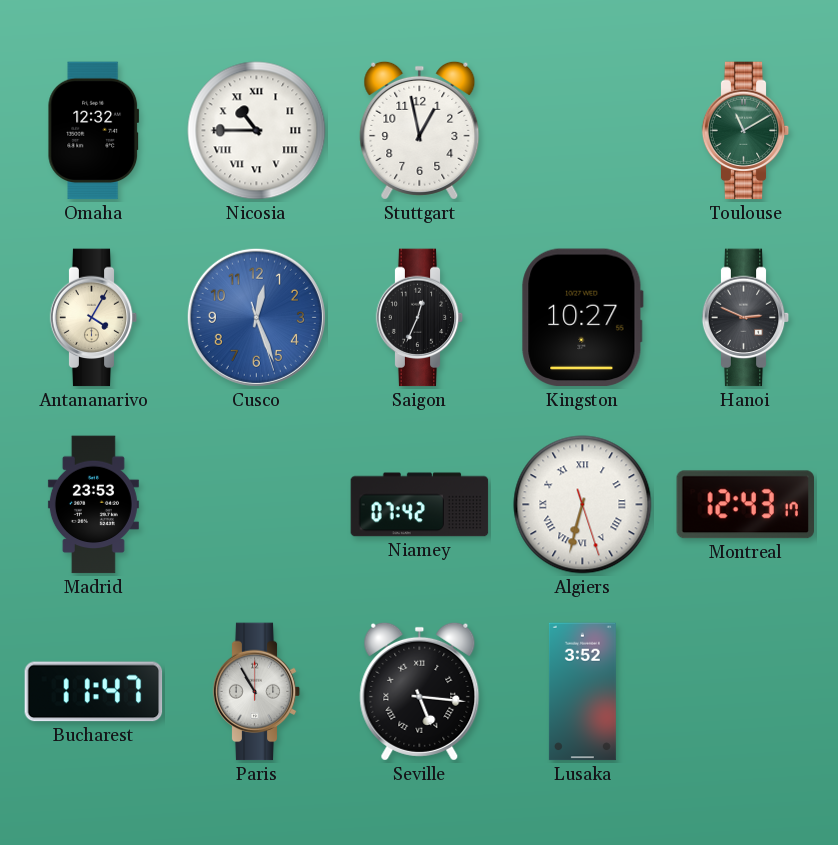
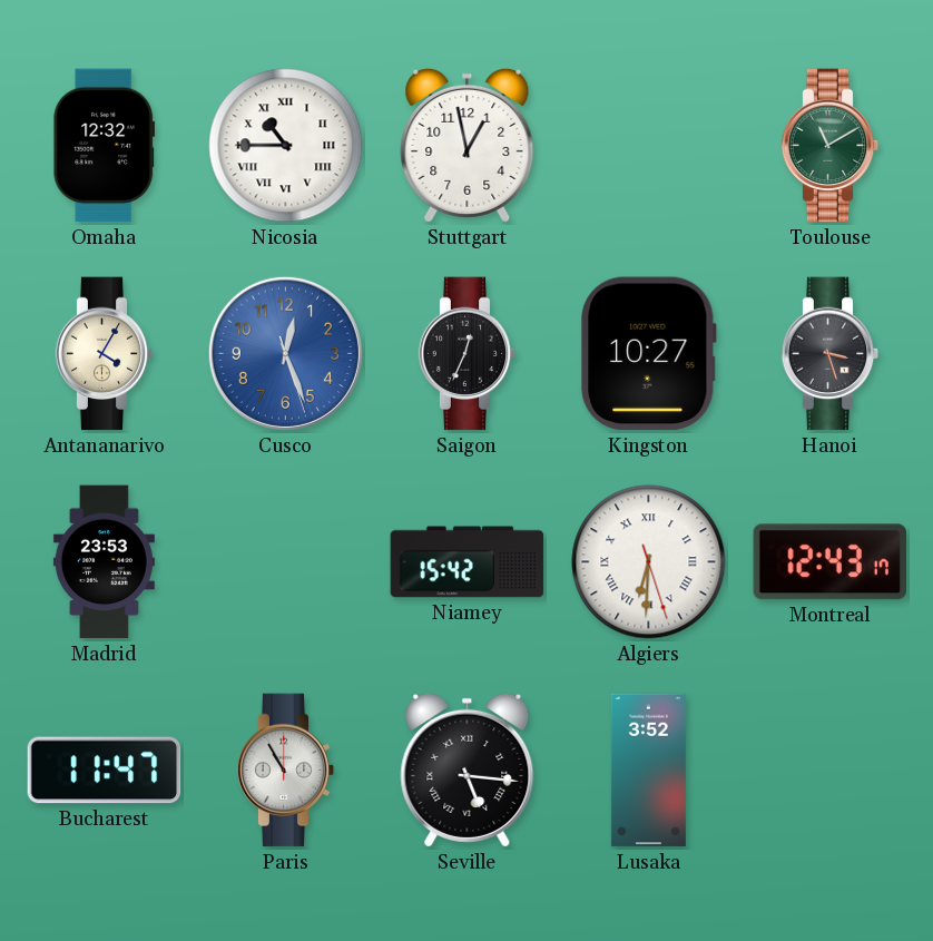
Hanoi: 2:49 -> 3:27
Niamey: 07:42 -> 15:42
Algiers: 6:32 -> 6:30
